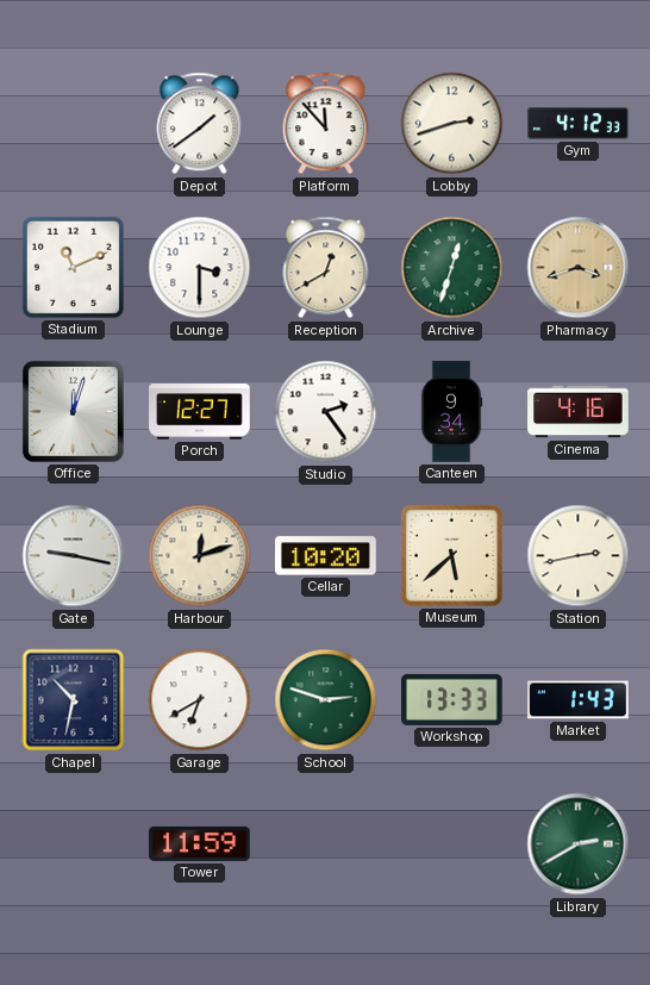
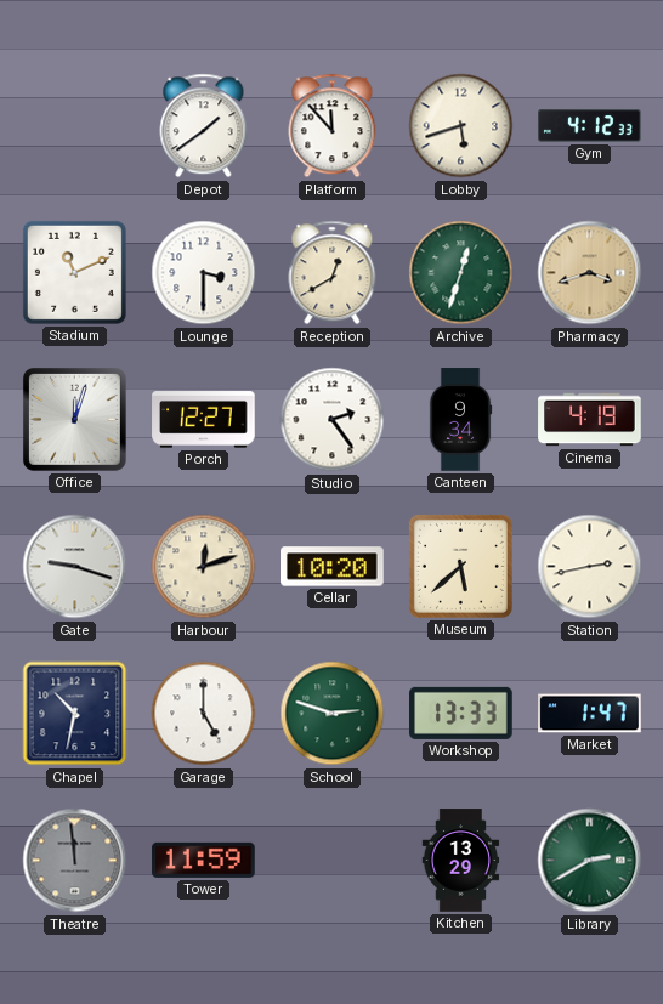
Lobby: 2:42 -> 5:42
Cinema: 4:16 -> 4:19
Gate: 9:17 -> 9:18
Garage: 6:40 -> 5:00
Market: 1:43 -> 1:47
Theatre: none -> 11:59
Kitchen: none -> 13:29
